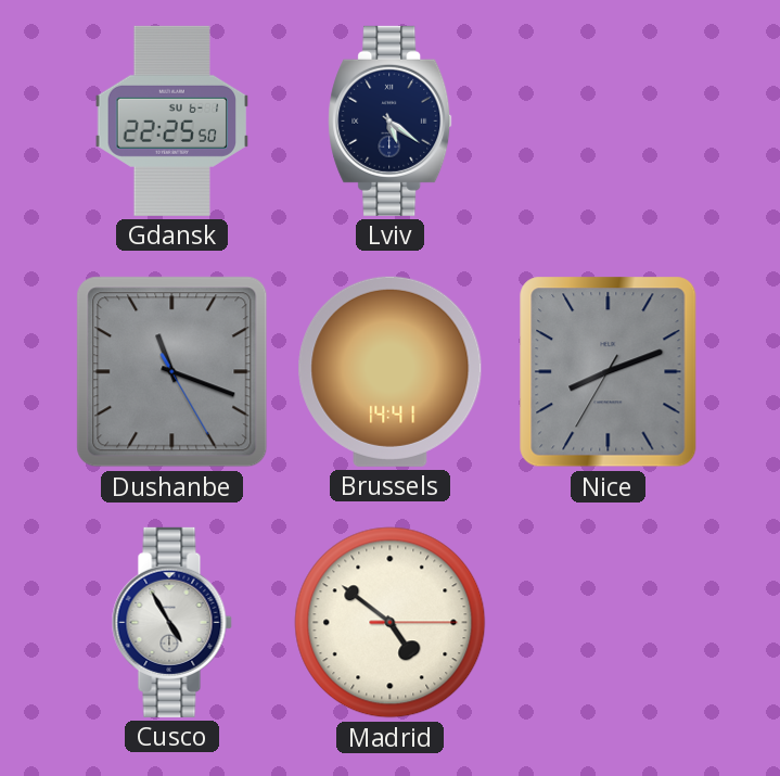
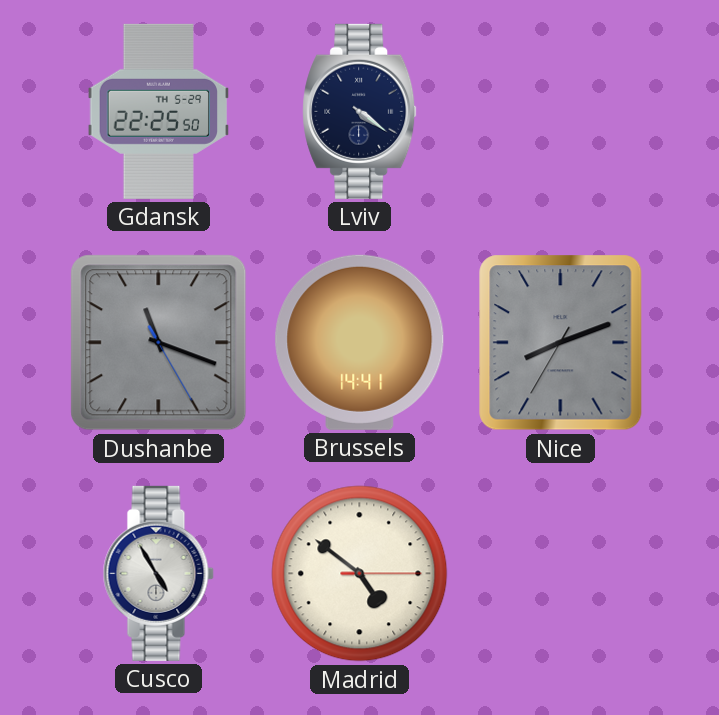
Gdansk date: SU 6-1 -> TH 5-29
Lviv: 5:21 -> 4:21
